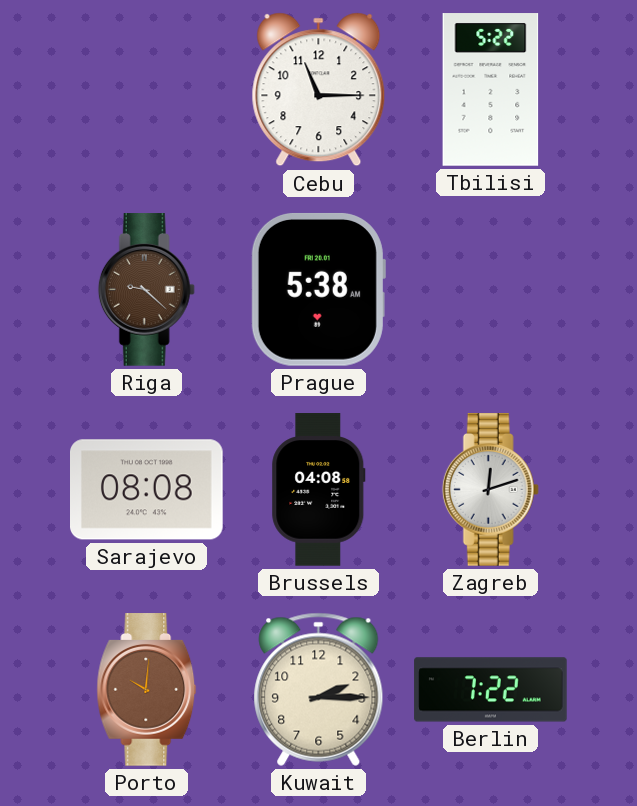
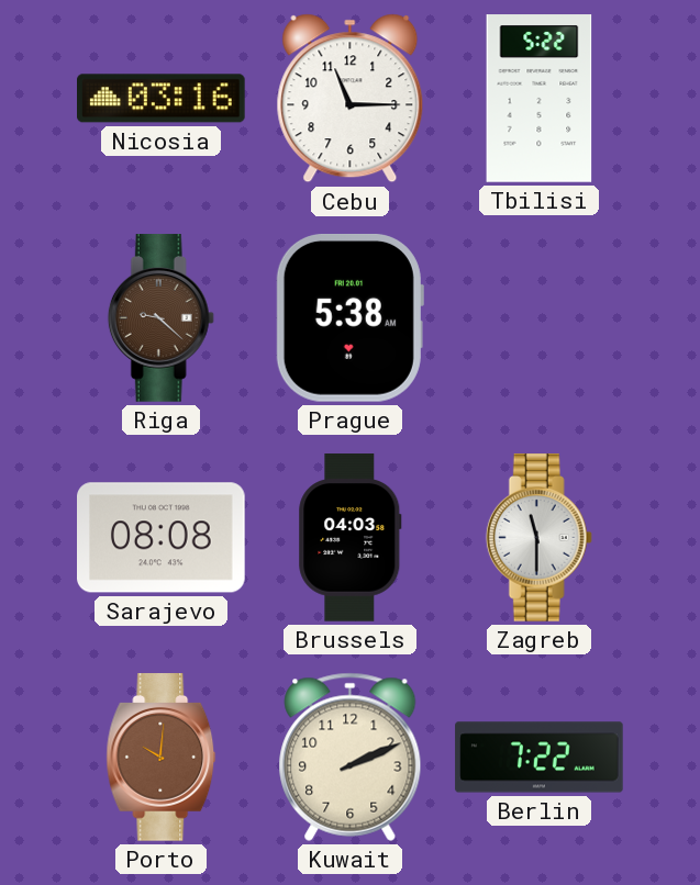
Nicosia: none -> 03:16
Brussels: 04:08 -> 04:03
Zagreb: 12:12 -> 11:30
Kuwait: 2:15 -> 2:11
